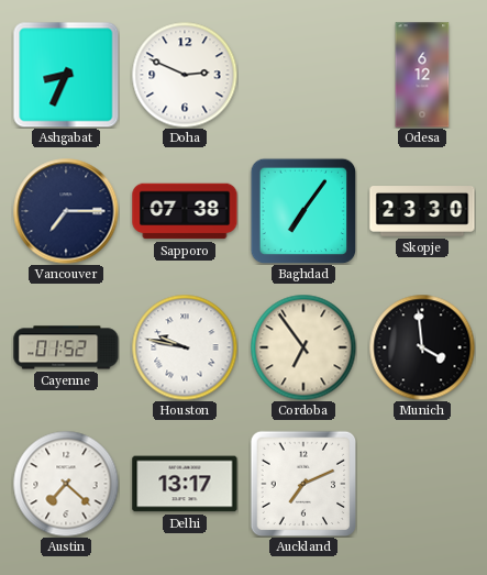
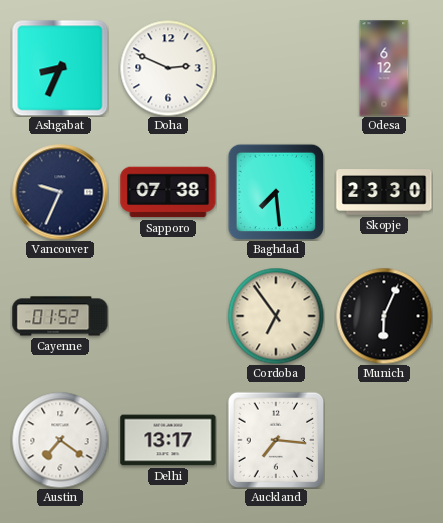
Vancouver: 7:15 -> 9:34
Baghdad: 7:06 -> 7:29
Houston: 9:47 -> none
Munich: 3:59 -> 6:04
Austin: 7:22 -> 7:21
Auckland: 7:11 -> 7:16
